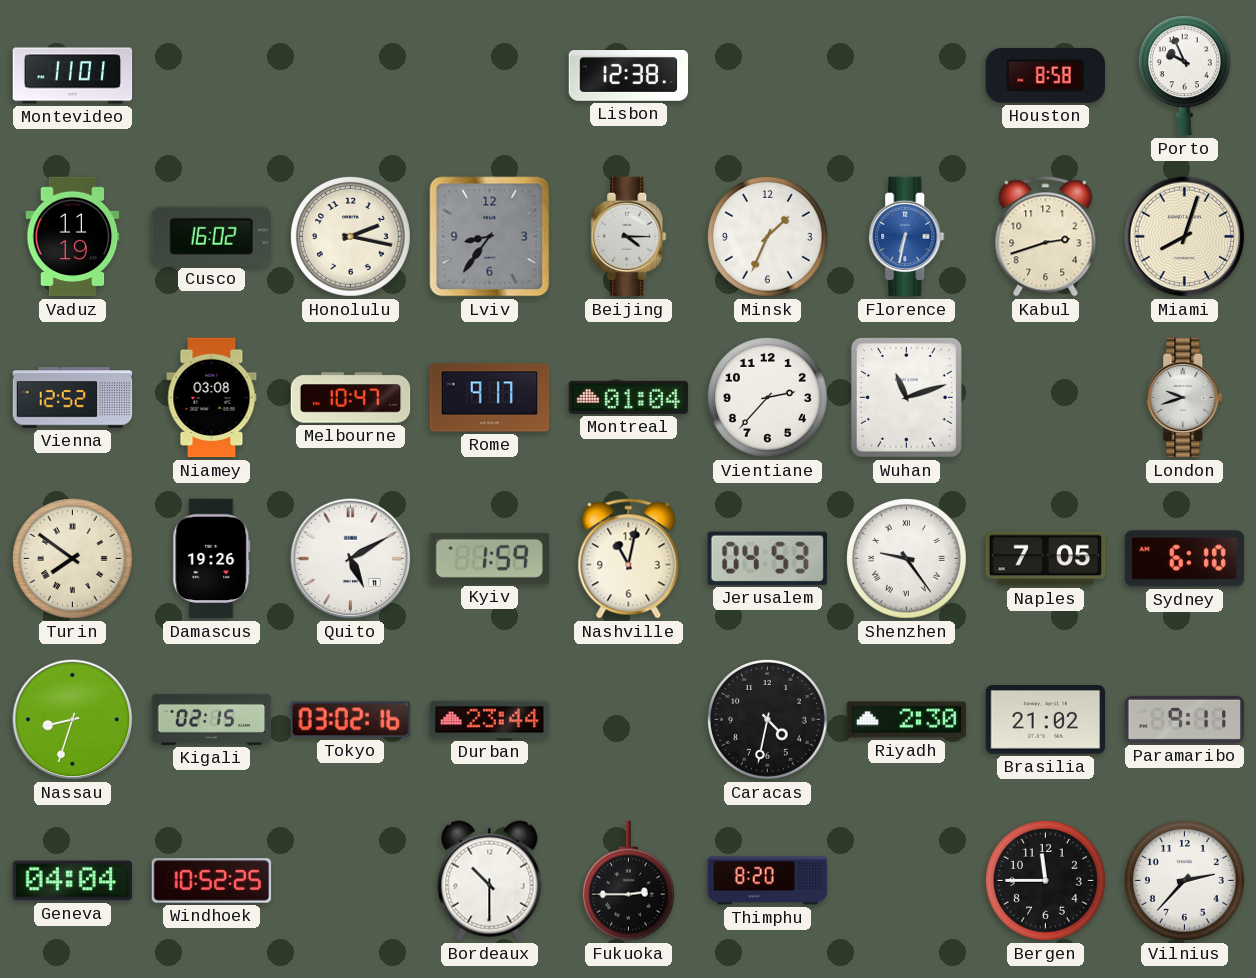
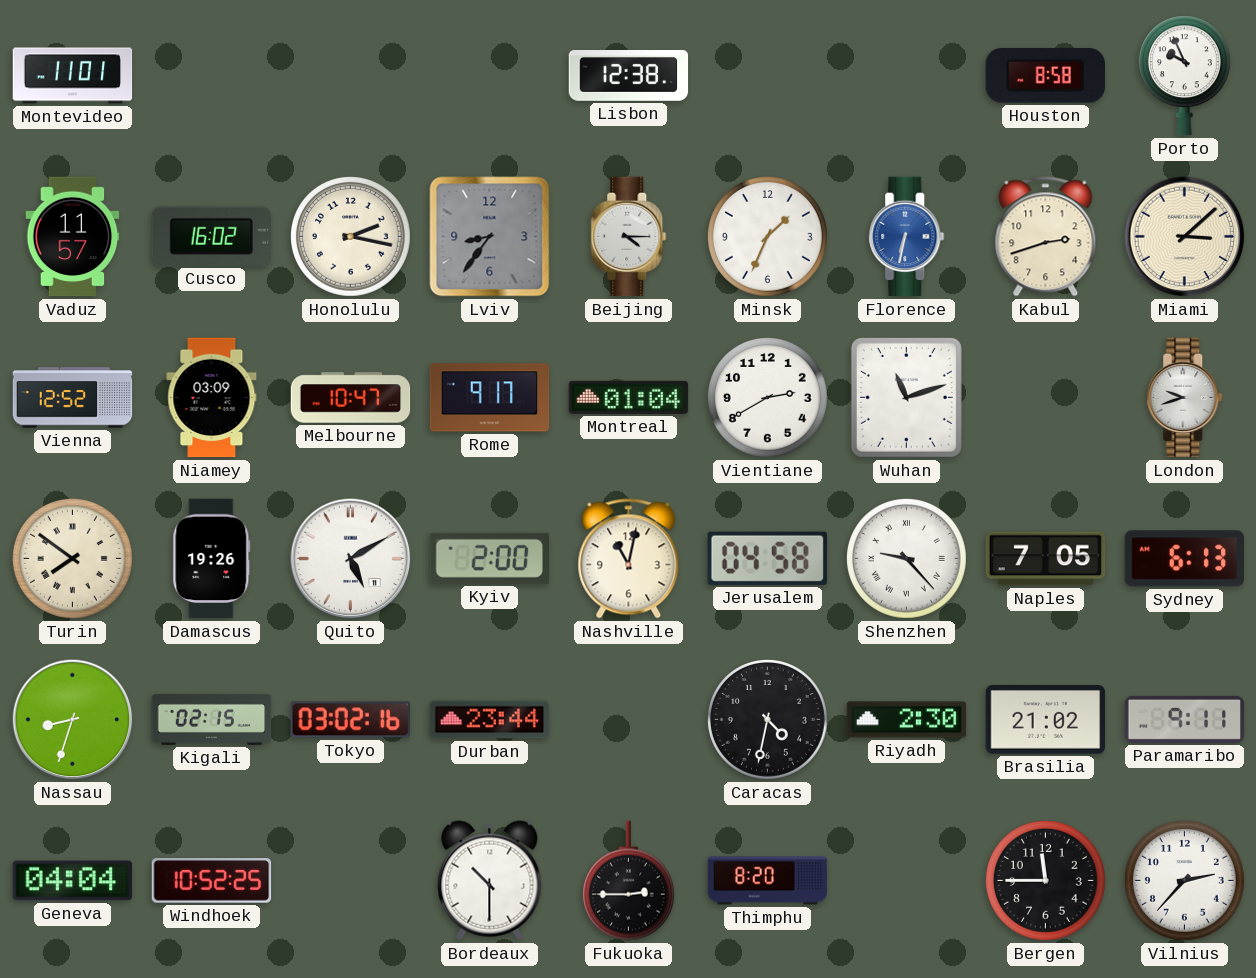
Vaduz: 11:19 -> 11:57
Miami: 8:03 -> 3:08
Niamey: 03:08 -> 03:09
Vientiane: 2:37 -> 2:40
Kyiv: 1:59 -> 2:00
Jerusalem: 04:53 -> 04:58
Shenzhen: 9:24 -> 9:23
Sydney: 6:10 -> 6:13
